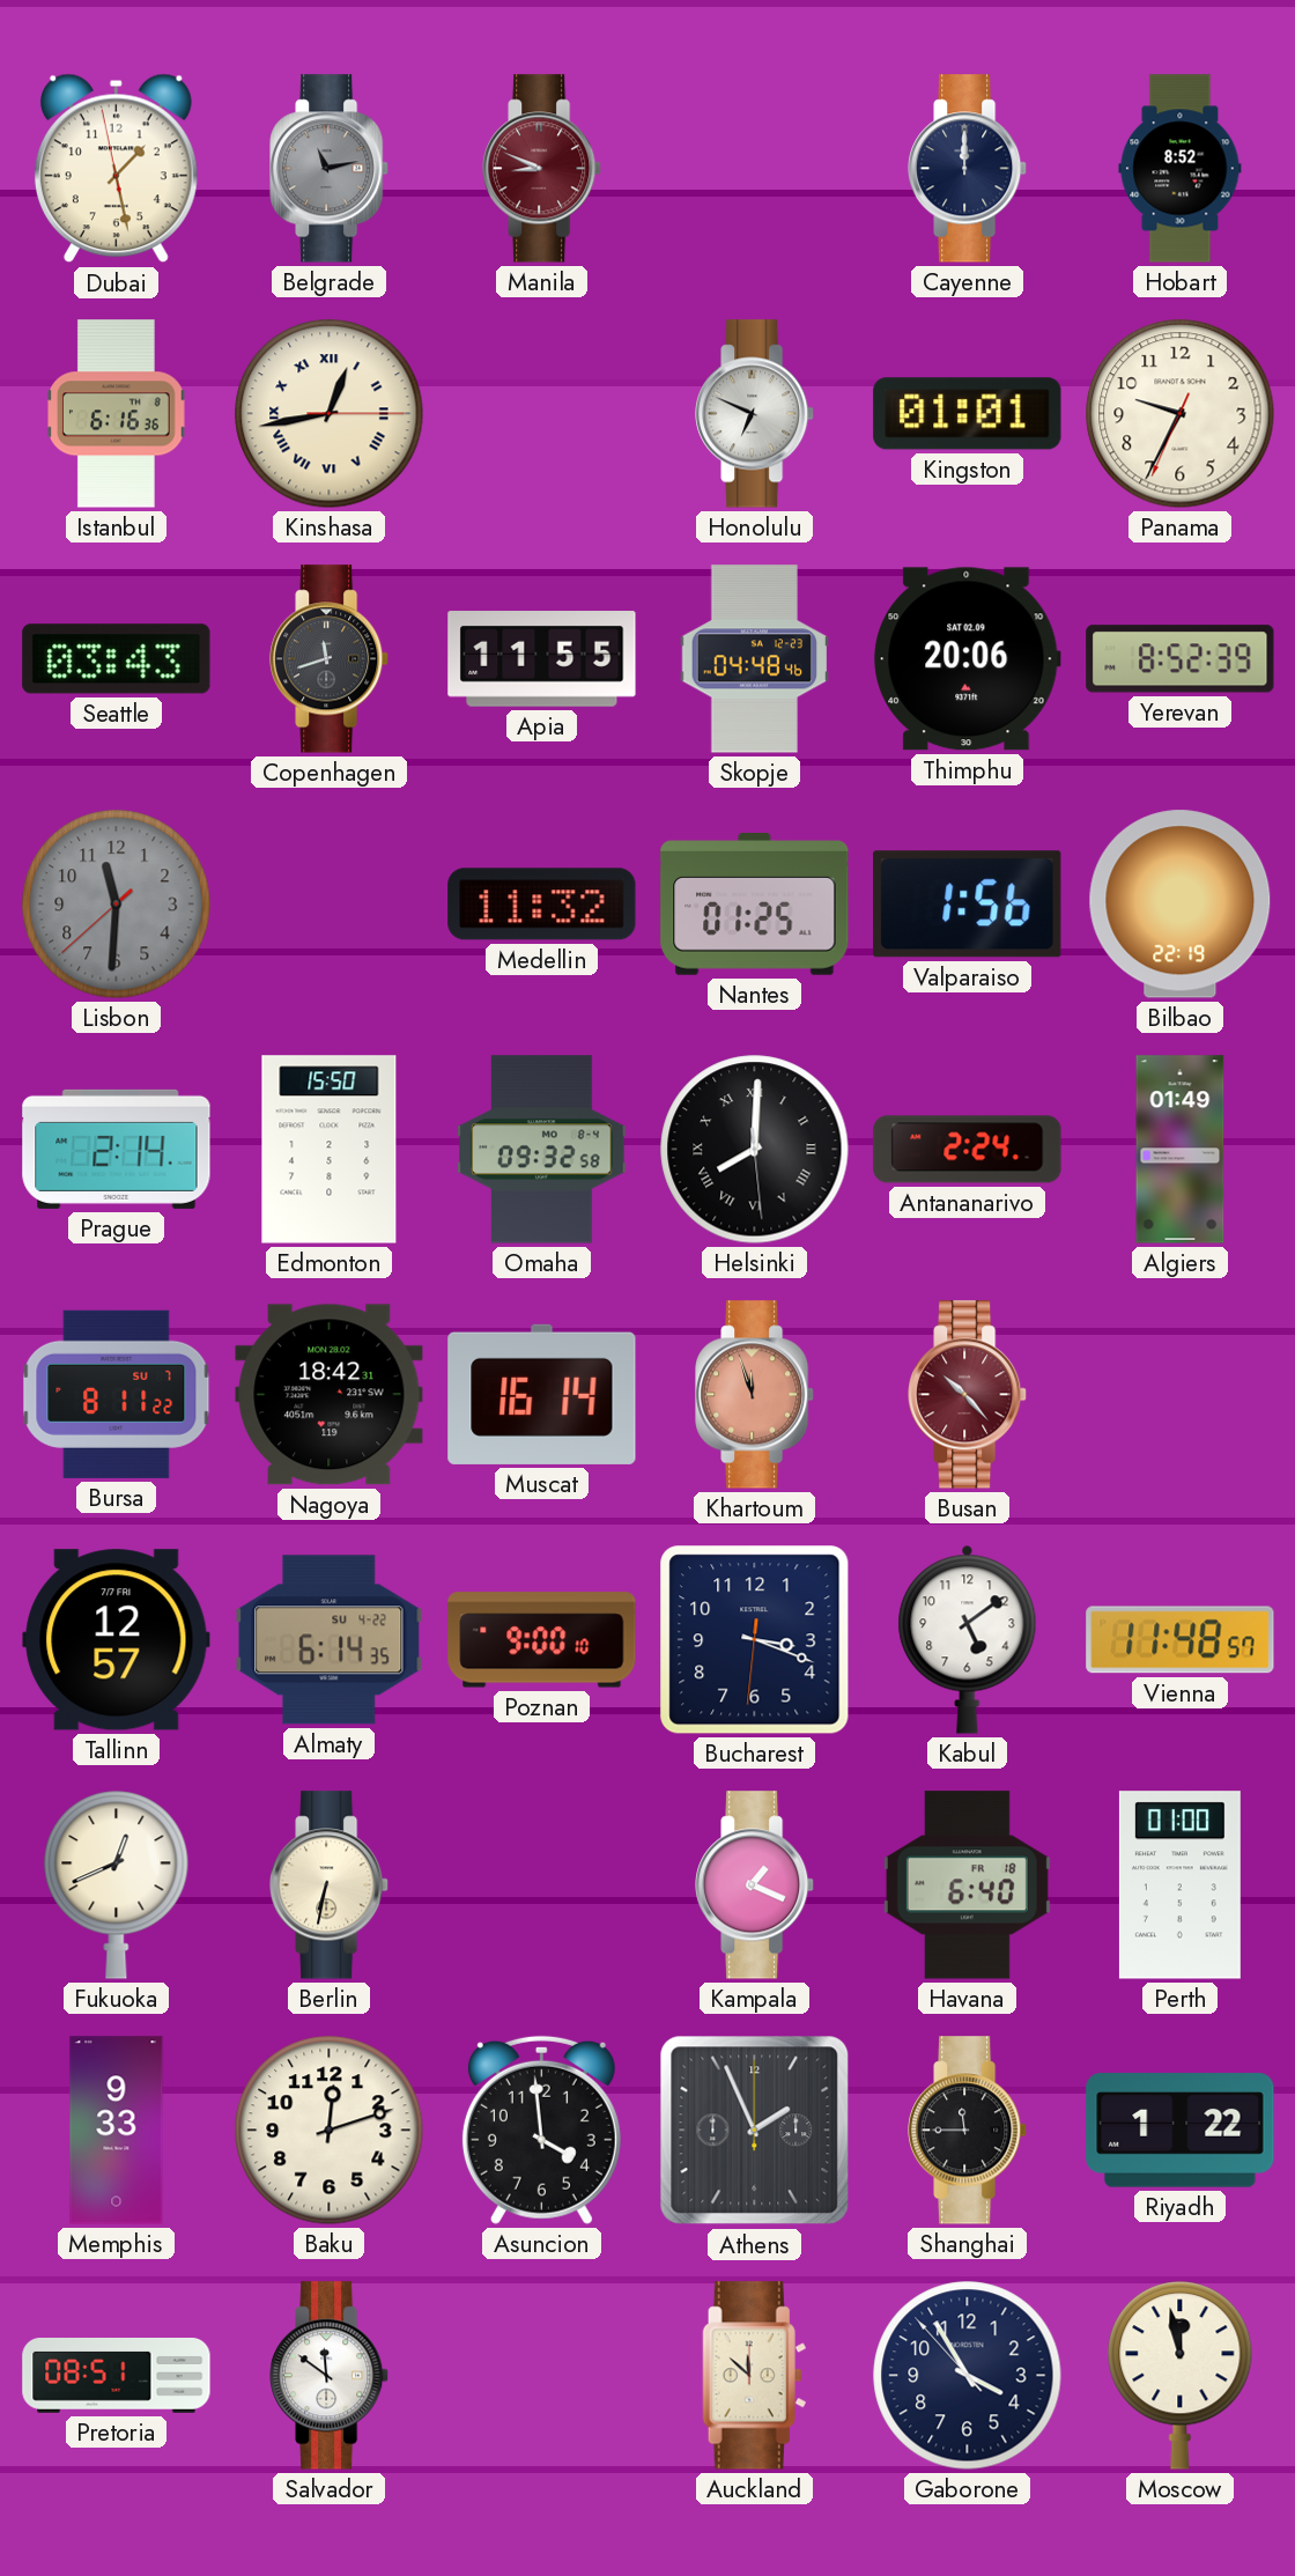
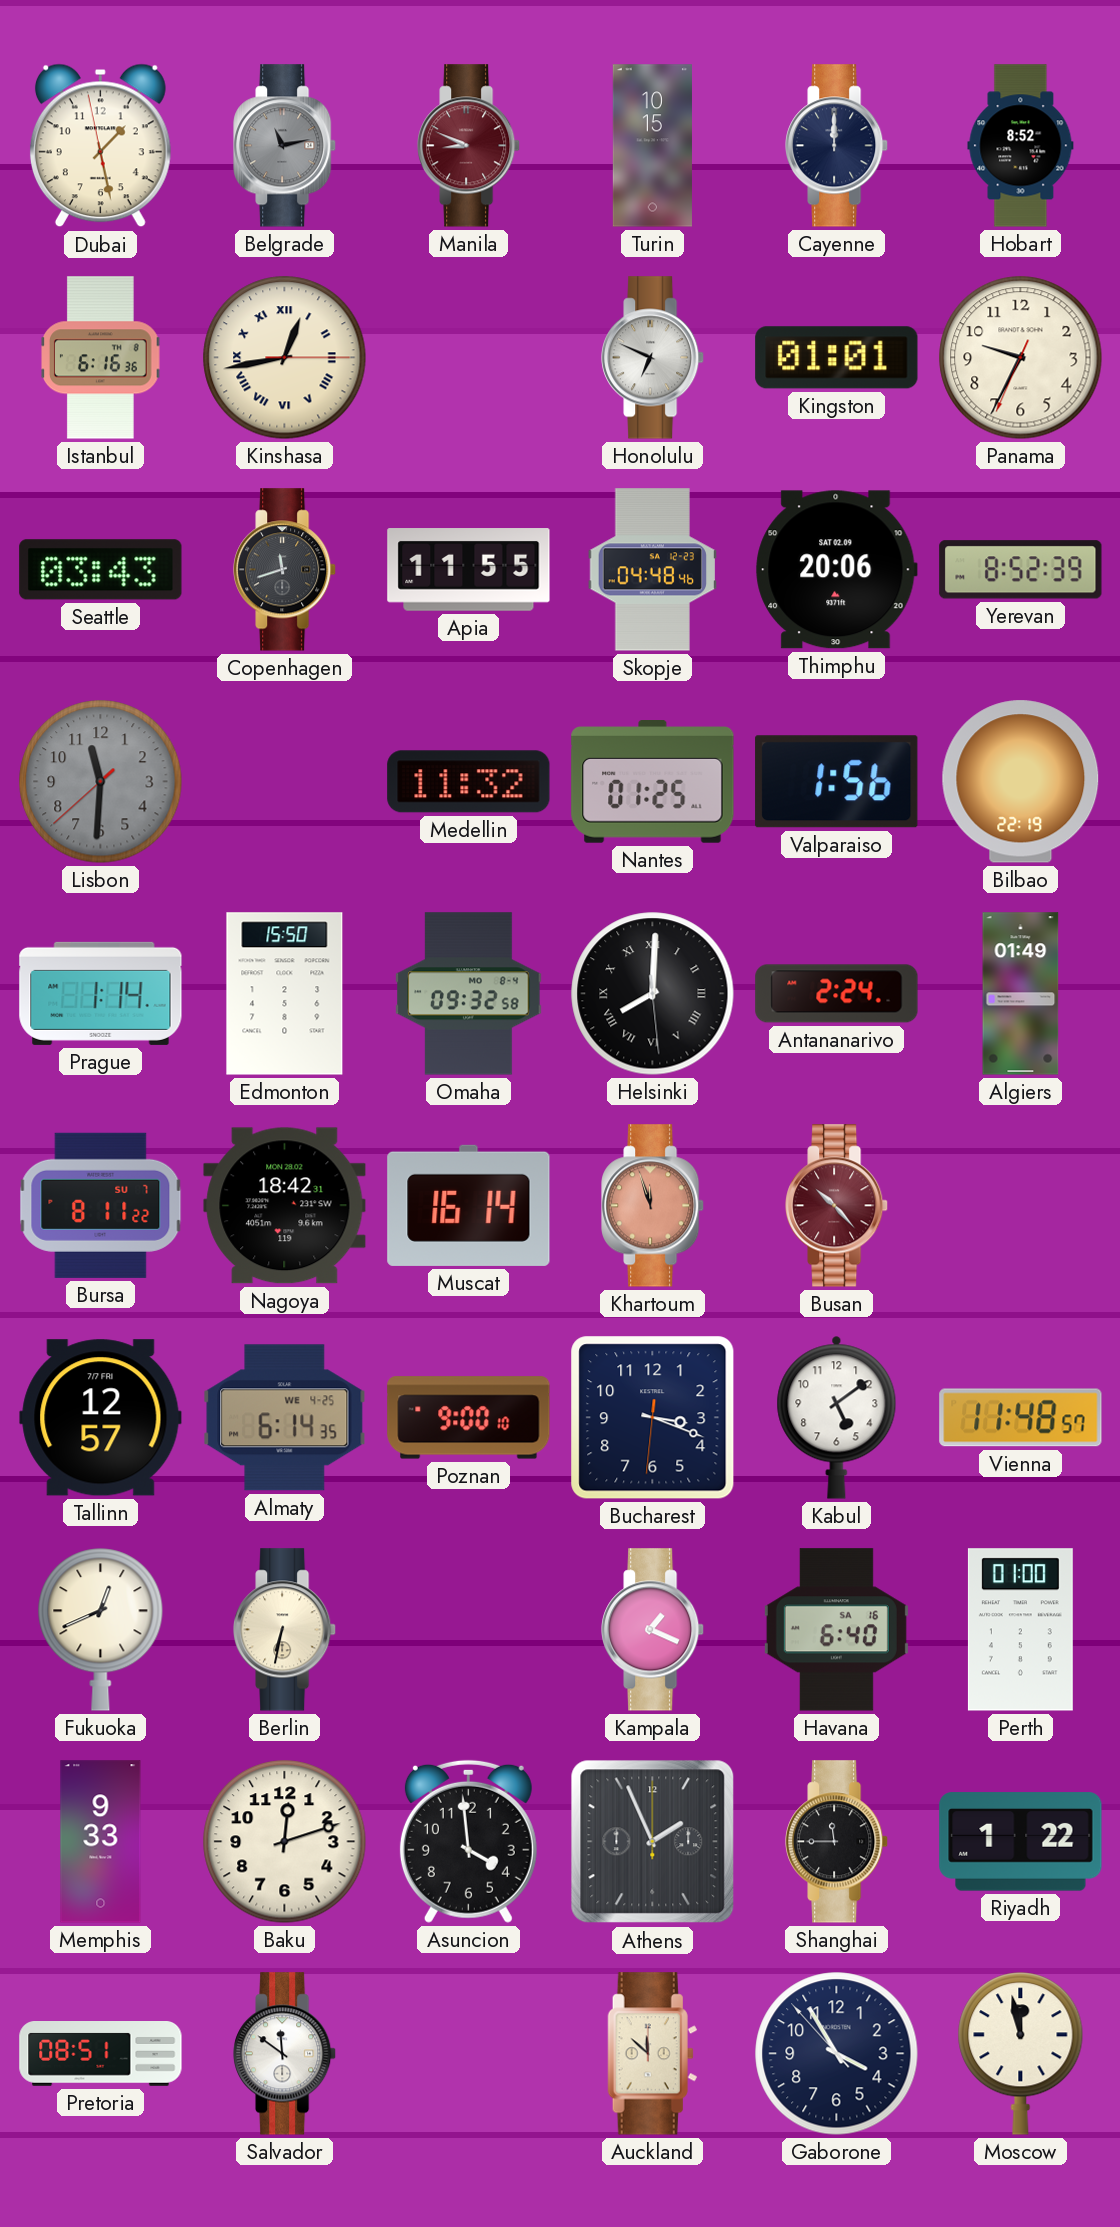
Turin: none -> 10:15
Prague: 2:14 -> 1:14
Almaty date: SU 4-22 -> WE 4-25
Havana date: FR 18 -> SA 16
